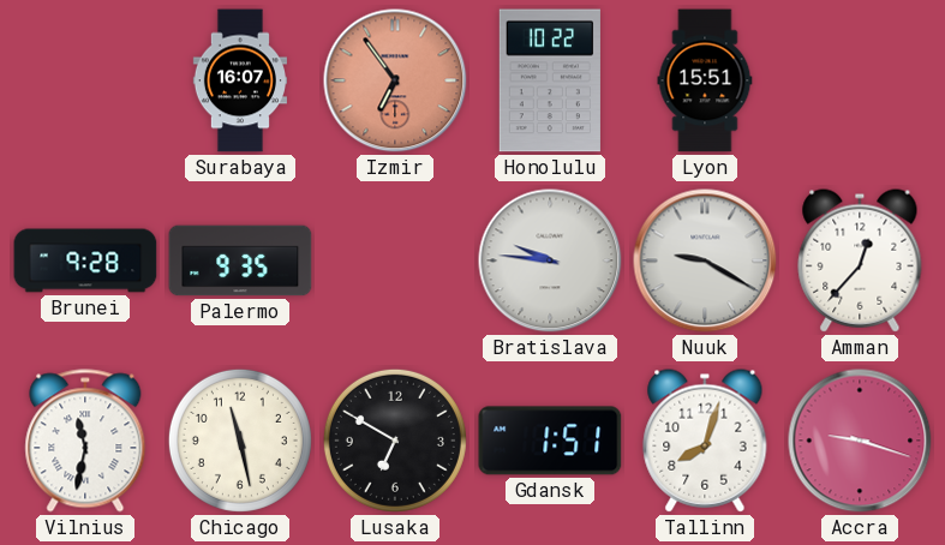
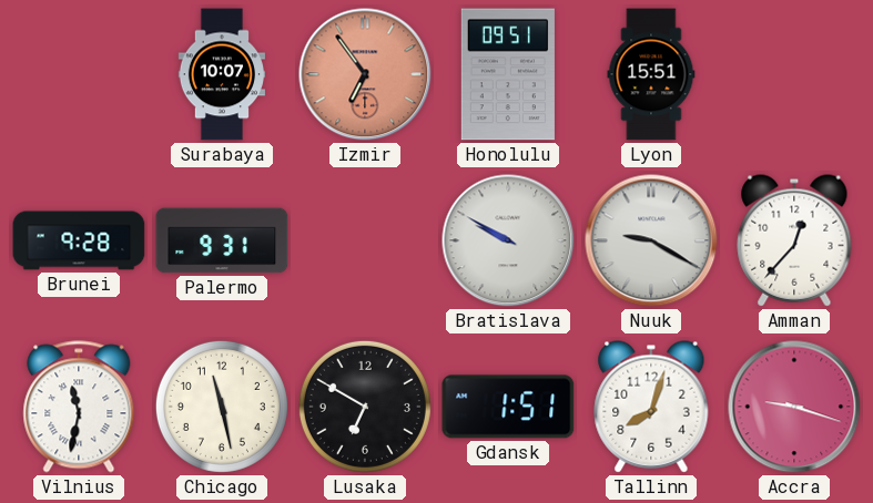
Surabaya: 16:07 -> 10:07
Honolulu: 10:22 -> 09:51
Palermo: 9:35 -> 9:31
Bratislava: 9:46 -> 9:50
